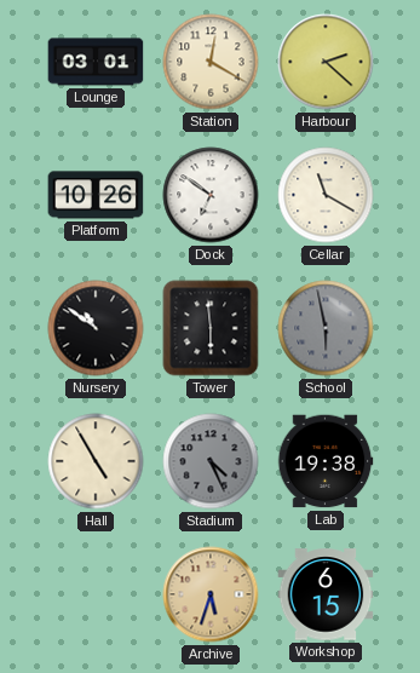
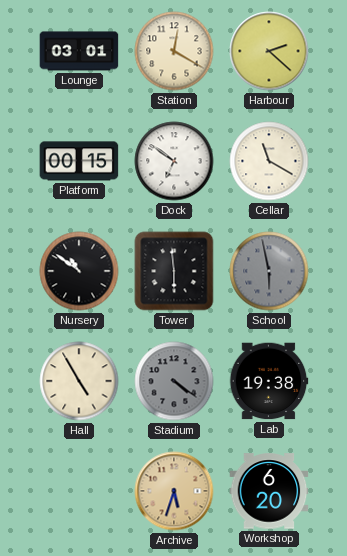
Platform: 10:26 -> 00:15
Stadium: 4:26 -> 4:21
Workshop: 6:15 -> 6:20
